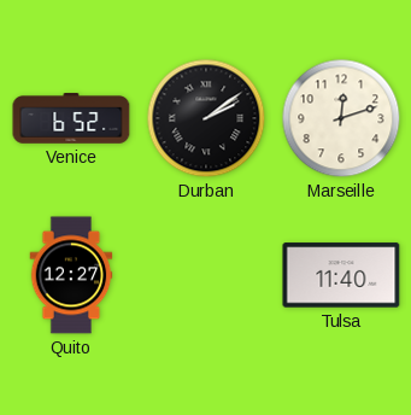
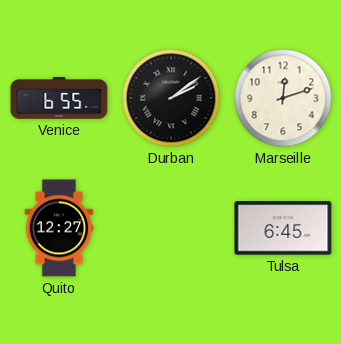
Venice: 6:52 -> 6:55
Tulsa: 11:40 -> 6:45
